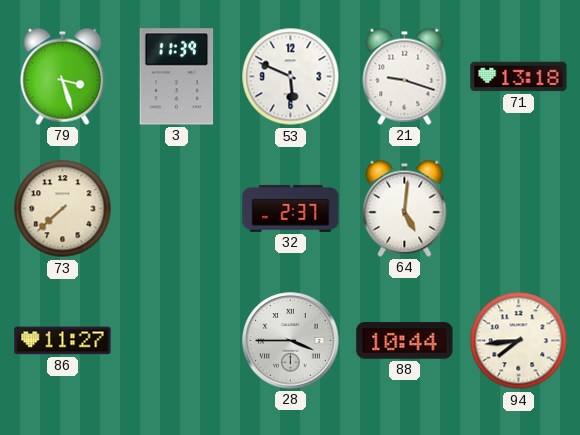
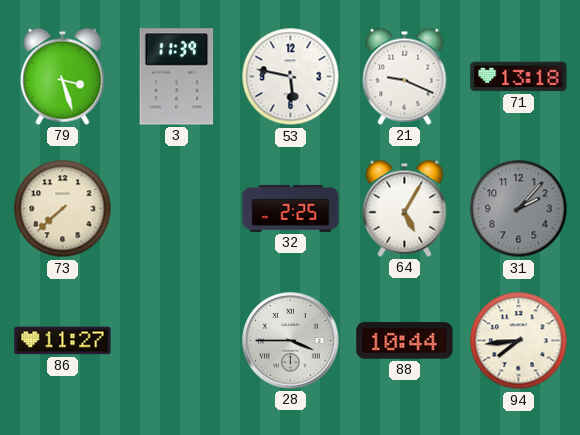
53: 5:49 -> 5:47
21: 9:18 -> 9:19
32: 2:37 -> 2:25
64: 5:01 -> 5:05
31: none -> 2:07
